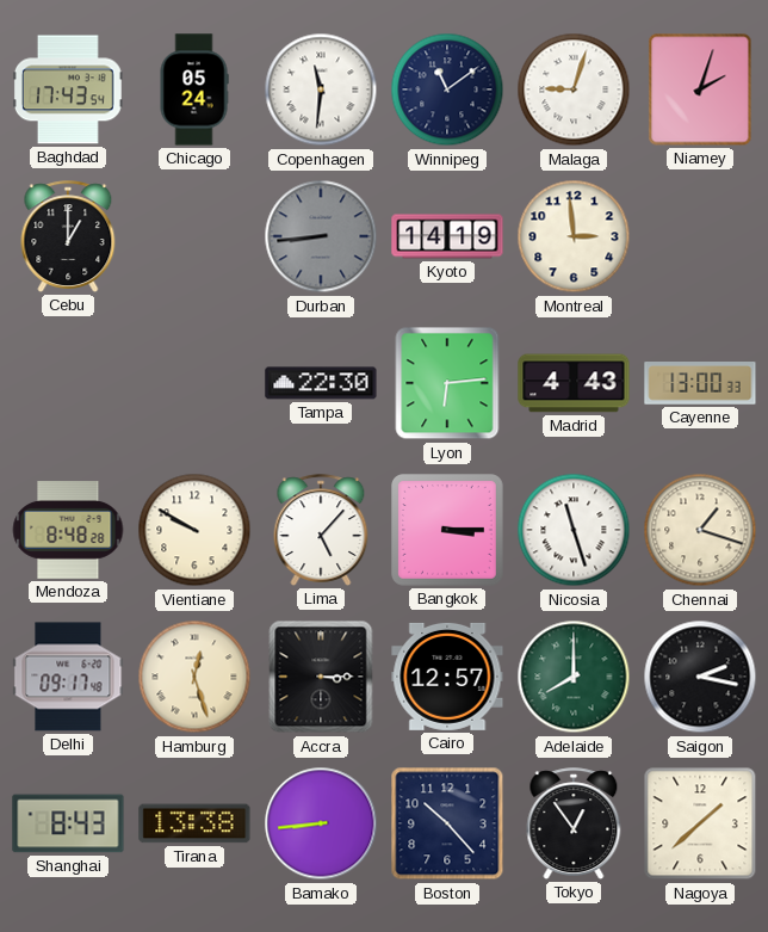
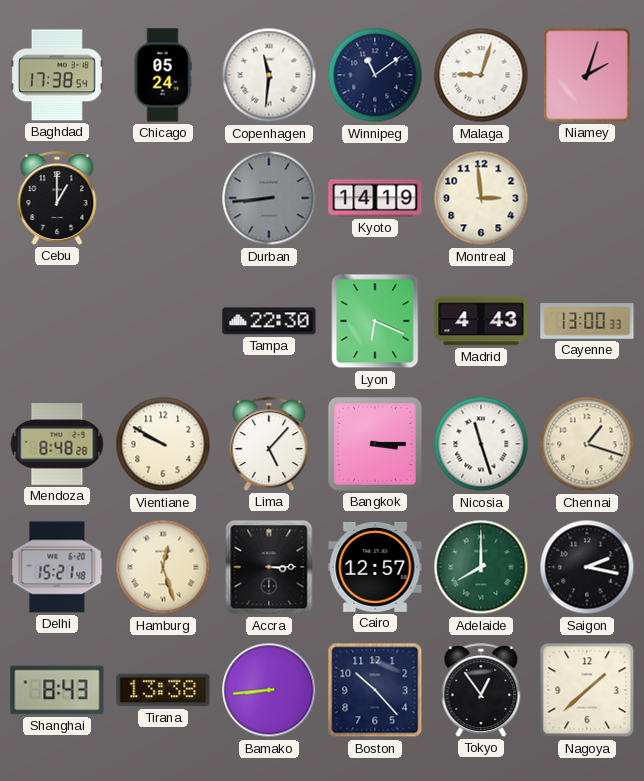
Baghdad: 17:43 -> 17:38
Lyon: 6:14 -> 6:19
Delhi: 09:17 -> 15:21
